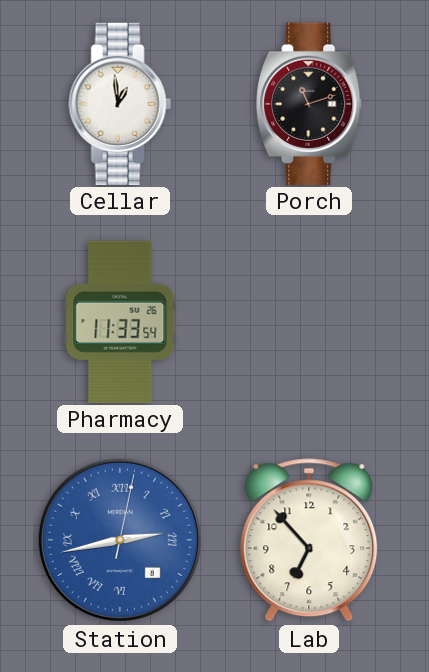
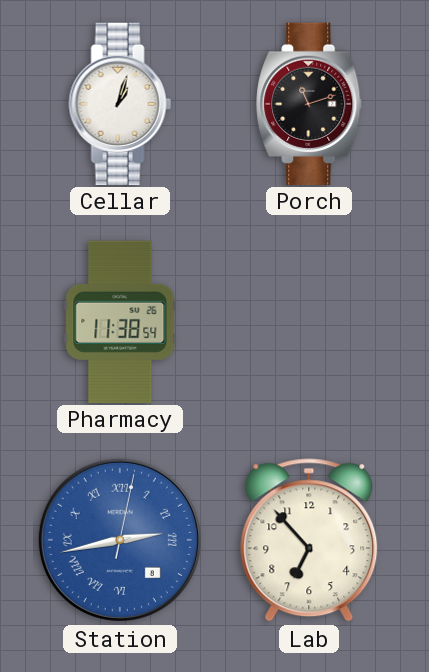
Cellar: 12:59 -> 1:03
Pharmacy: 11:33 -> 11:38
